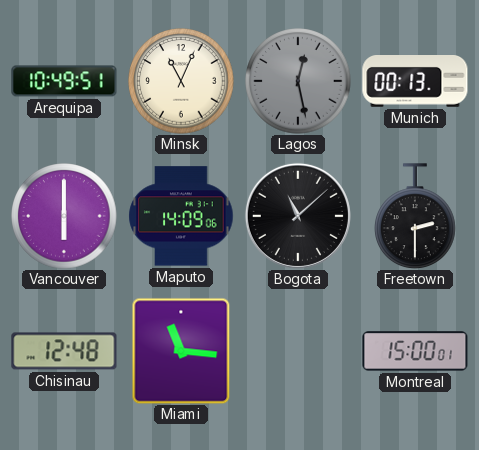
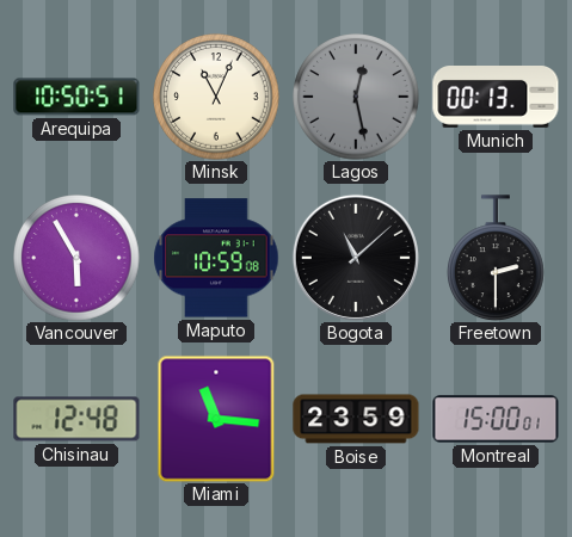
Arequipa: 10:49 -> 10:50
Vancouver: 6:00 -> 5:55
Maputo: 14:09 -> 10:59
Boise: none -> 23:59
